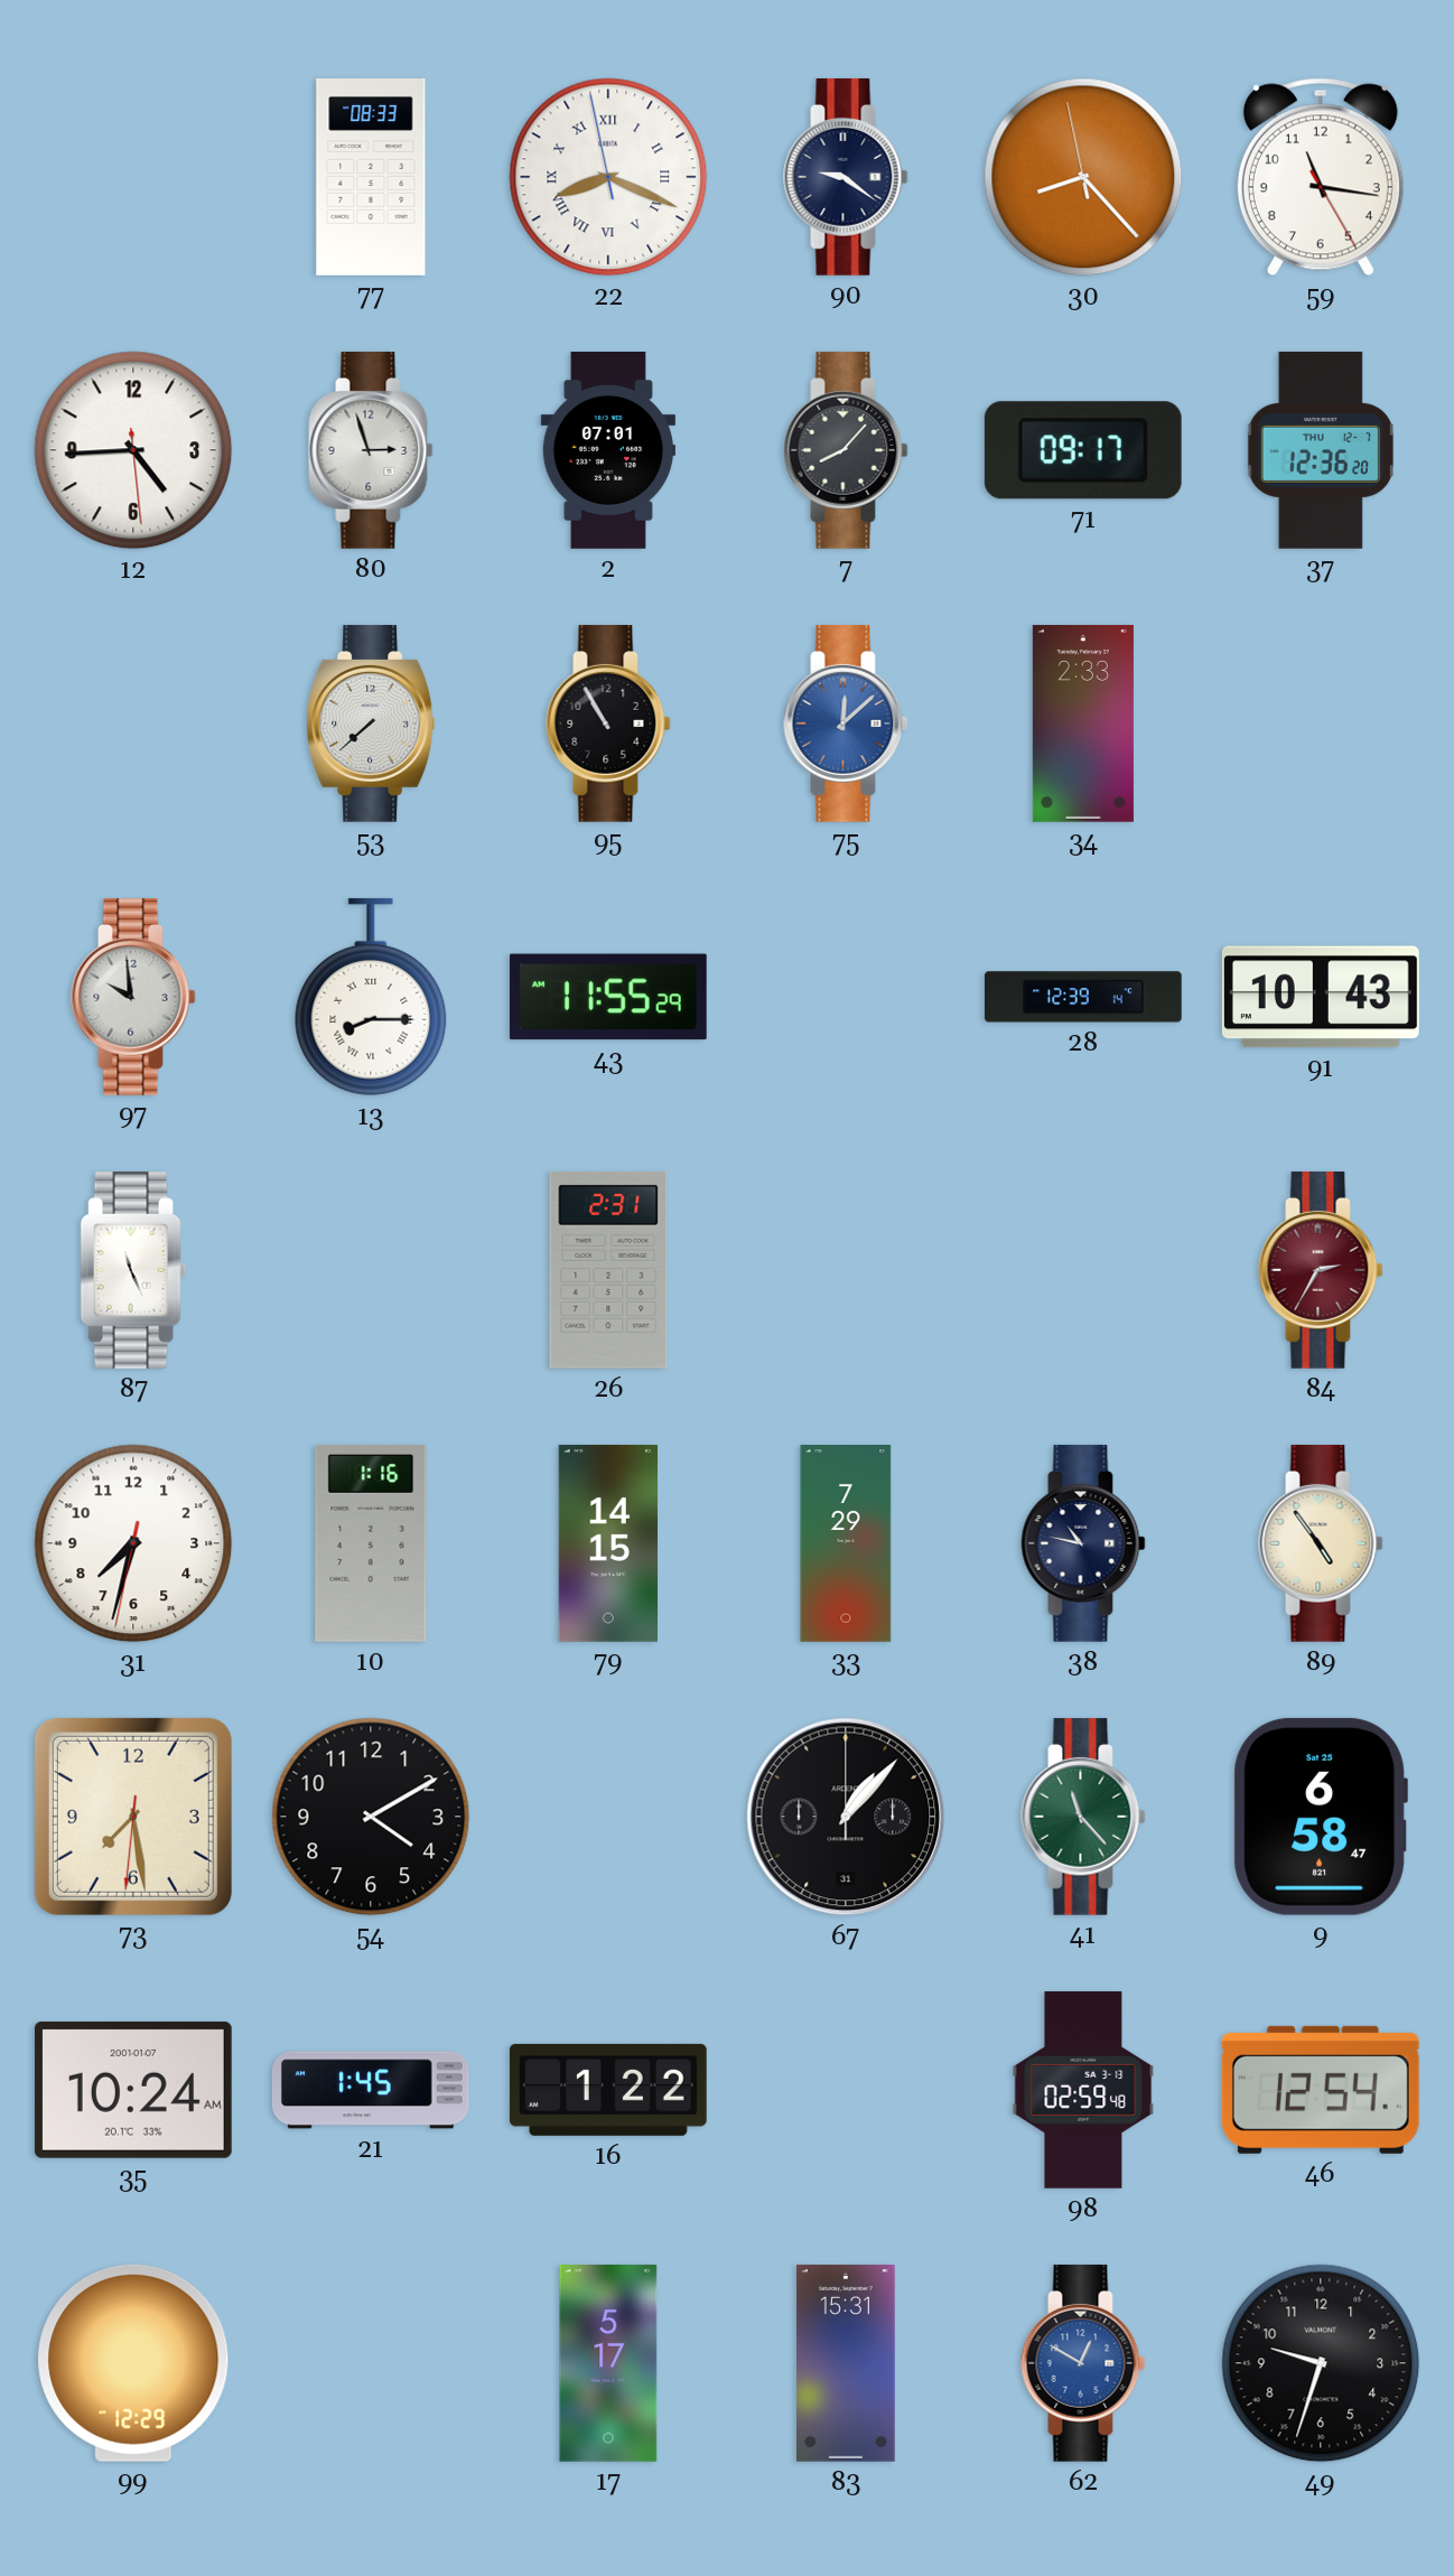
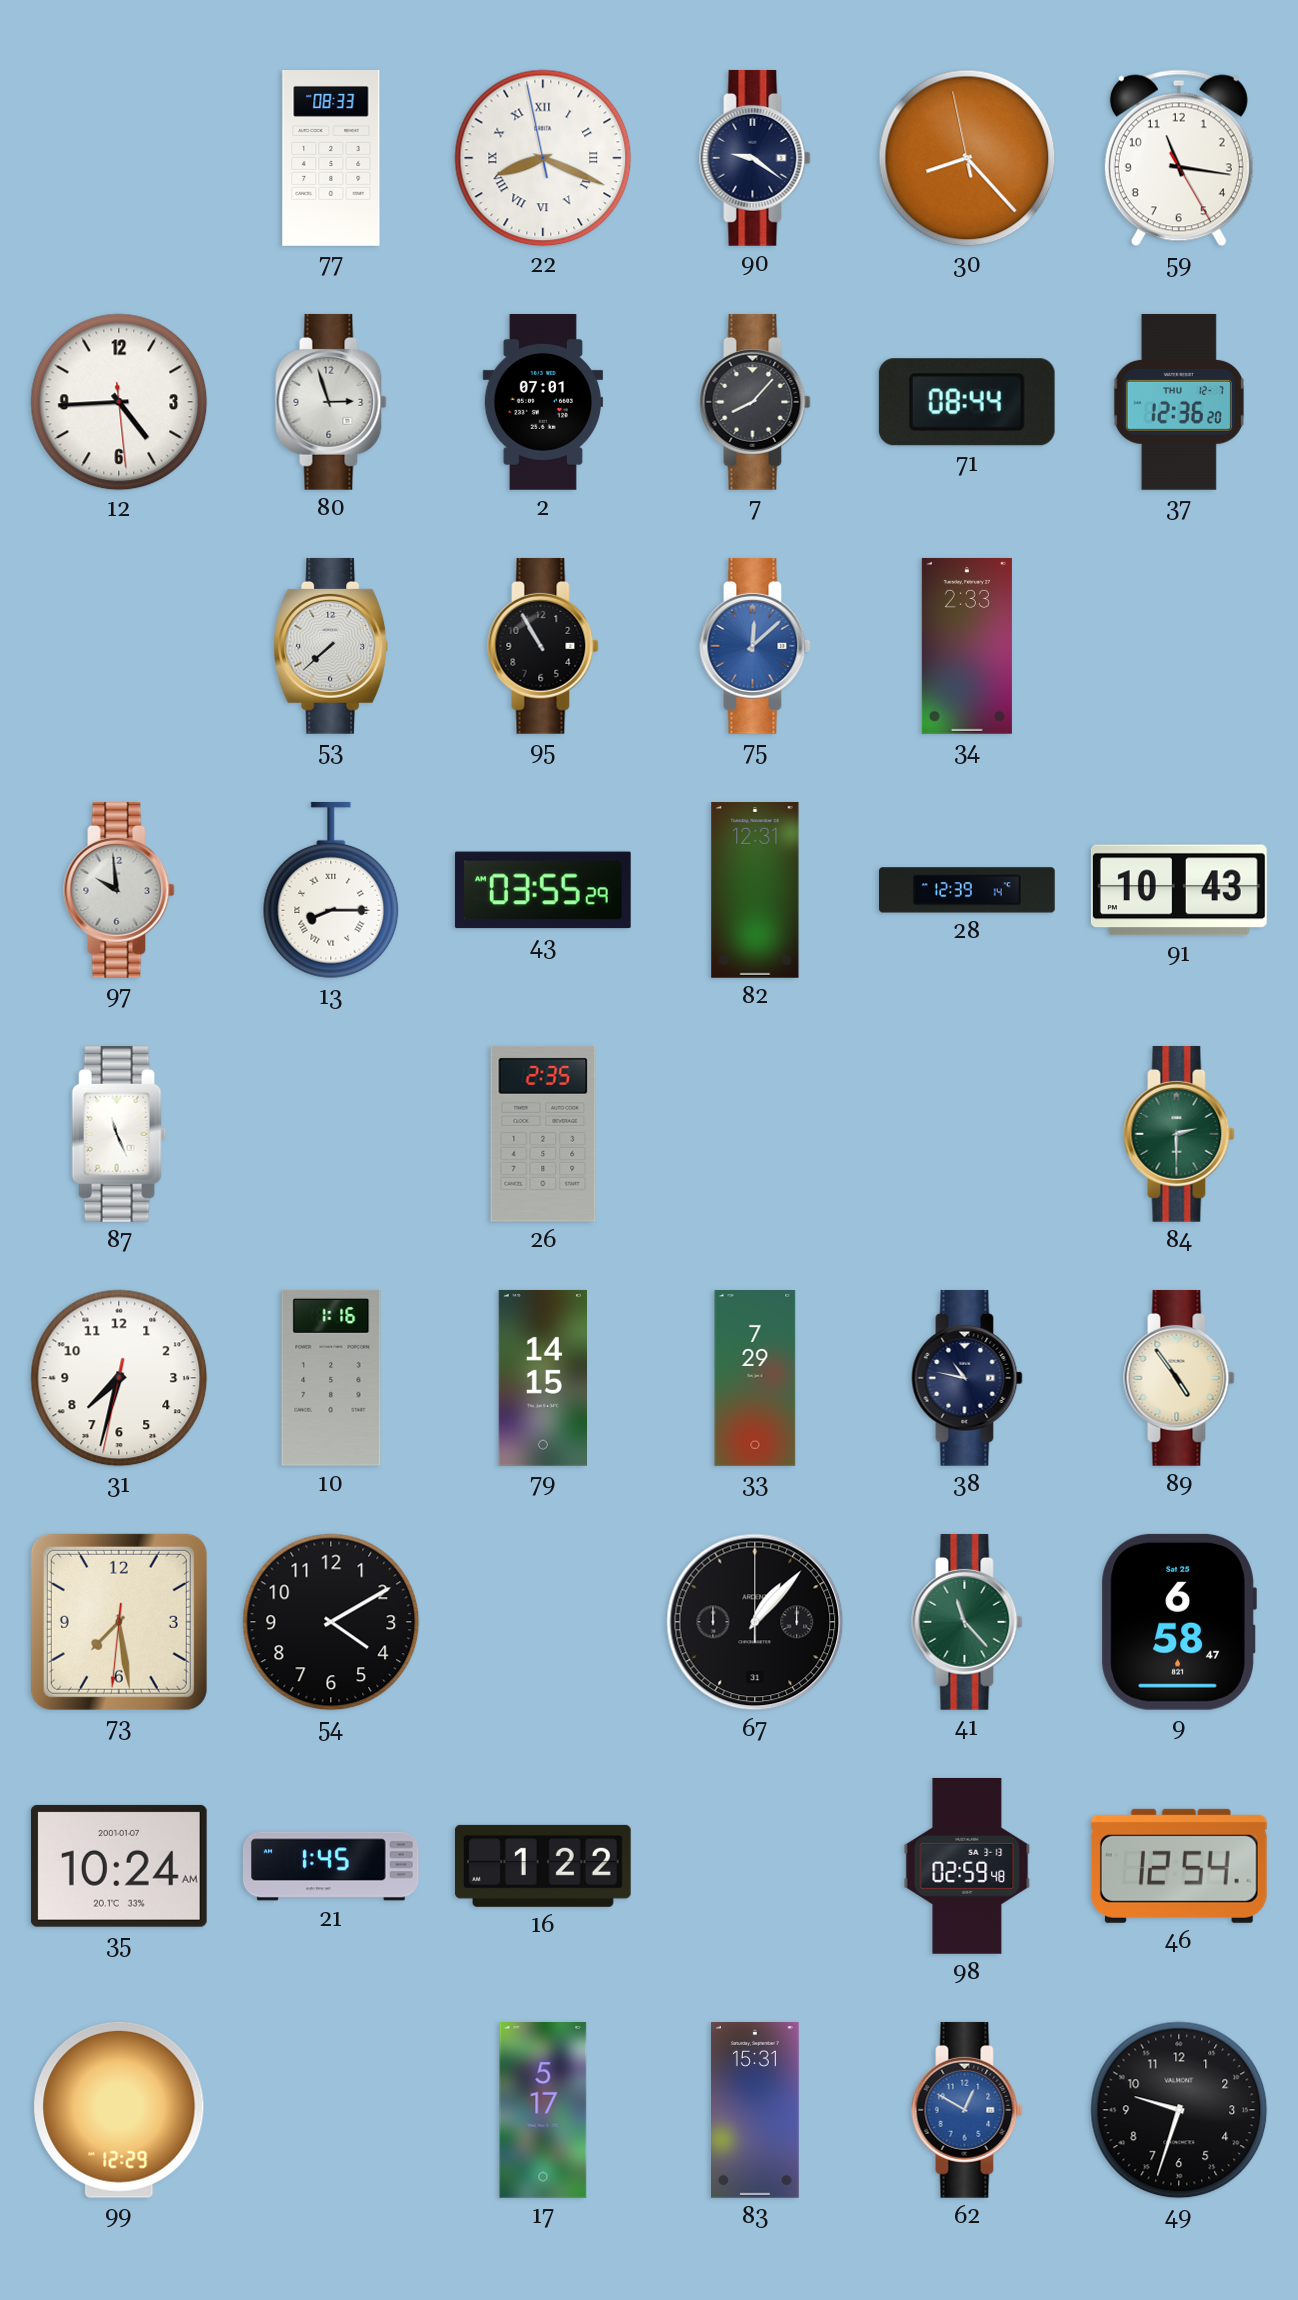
71: 09:17 -> 08:44
43: 11:55 -> 03:55
82: none -> 12:31
26: 2:31 -> 2:35
84: 2:35 -> 2:30
84 dial: burgundy -> green
